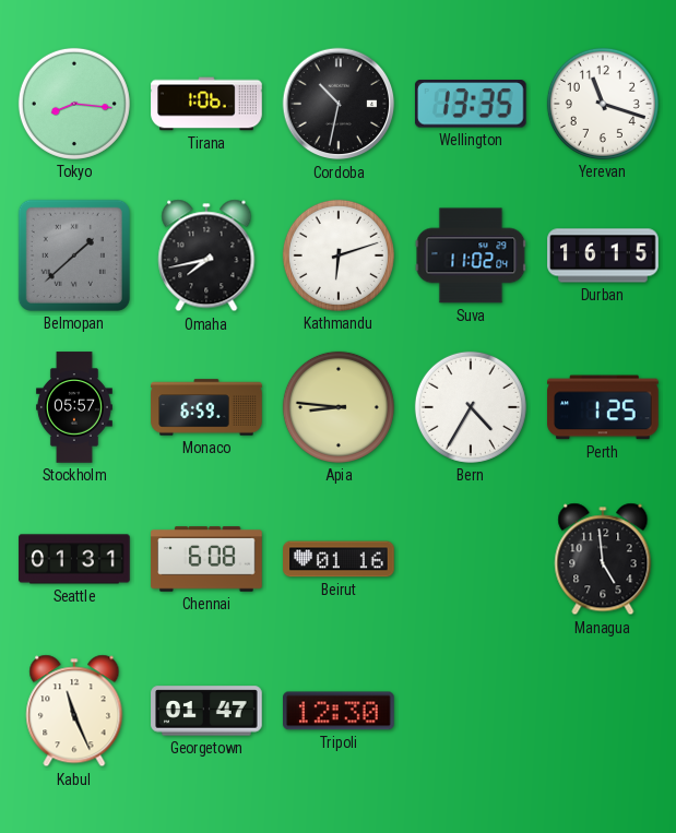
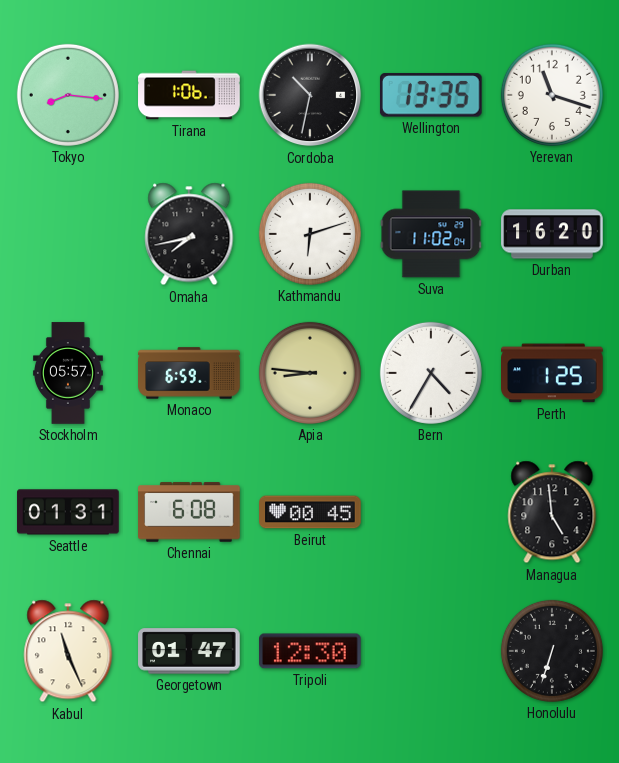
Belmopan: 1:38 -> none
Durban: 16:15 -> 16:20
Beirut: 01:16 -> 00:45
Honolulu: none -> 6:33
